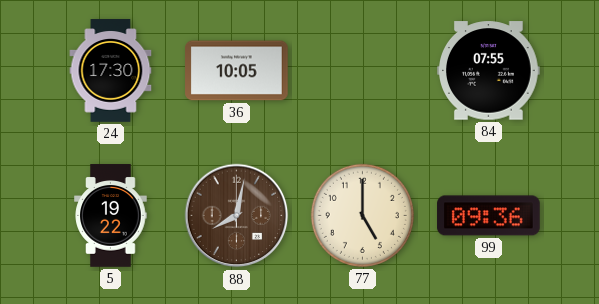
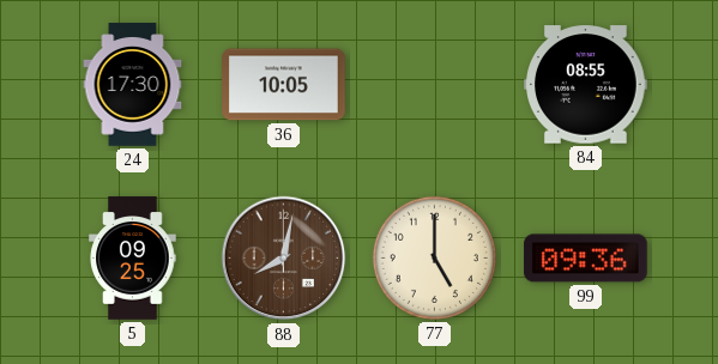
84: 07:55 -> 08:55
5: 19:22 -> 09:25
